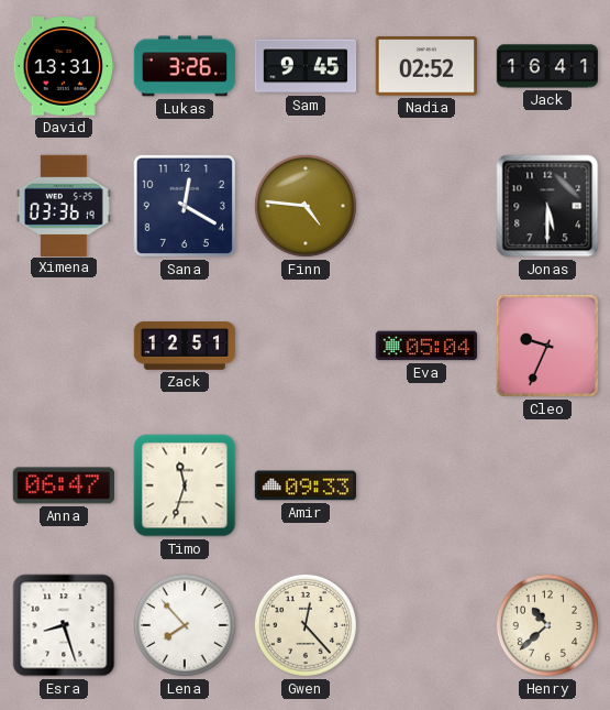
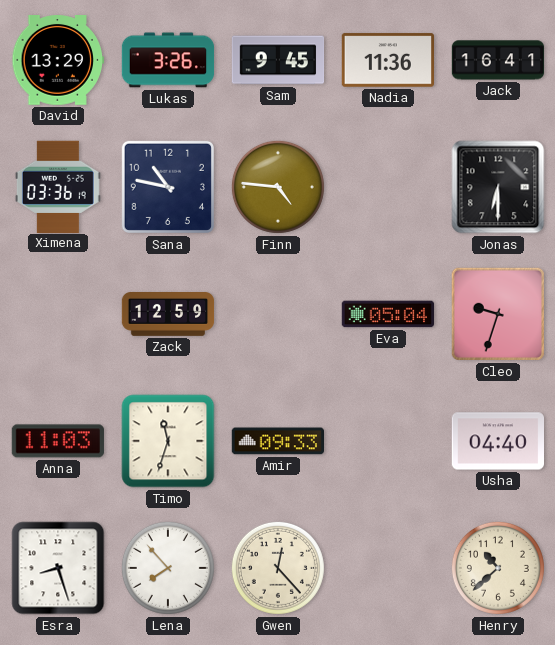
David: 13:31 -> 13:29
Nadia: 02:52 -> 11:36
Sana: 12:20 -> 10:47
Jonas: 5:30 -> 6:30
Zack: 12:51 -> 12:59
Cleo: 9:34 -> 9:33
Anna: 06:47 -> 11:03
Usha: none -> 04:40
